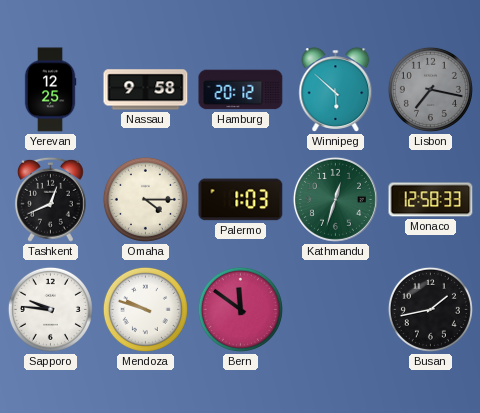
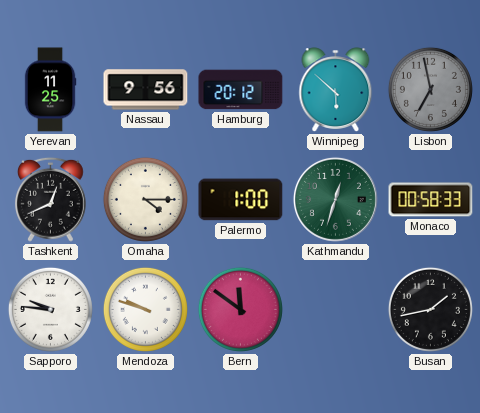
Yerevan: 12:25 -> 11:25
Nassau: 9:58 -> 9:56
Lisbon: 7:17 -> 6:58
Palermo: 1:03 -> 1:00
Monaco: 12:58 -> 00:58
